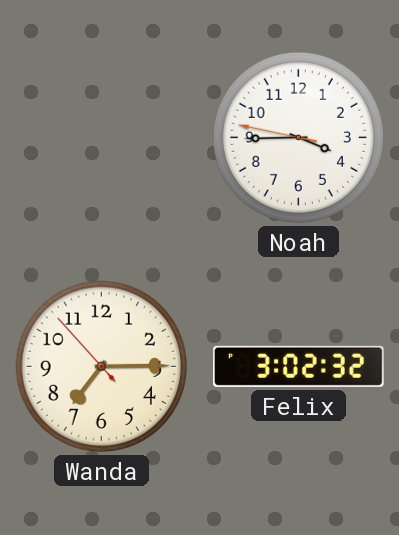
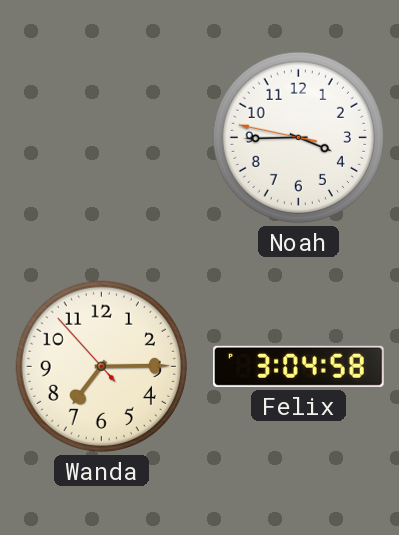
Felix: 3:02 -> 3:04
